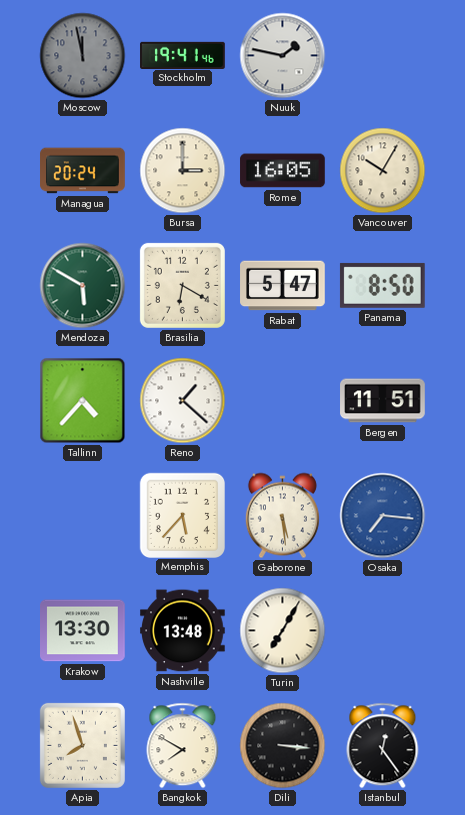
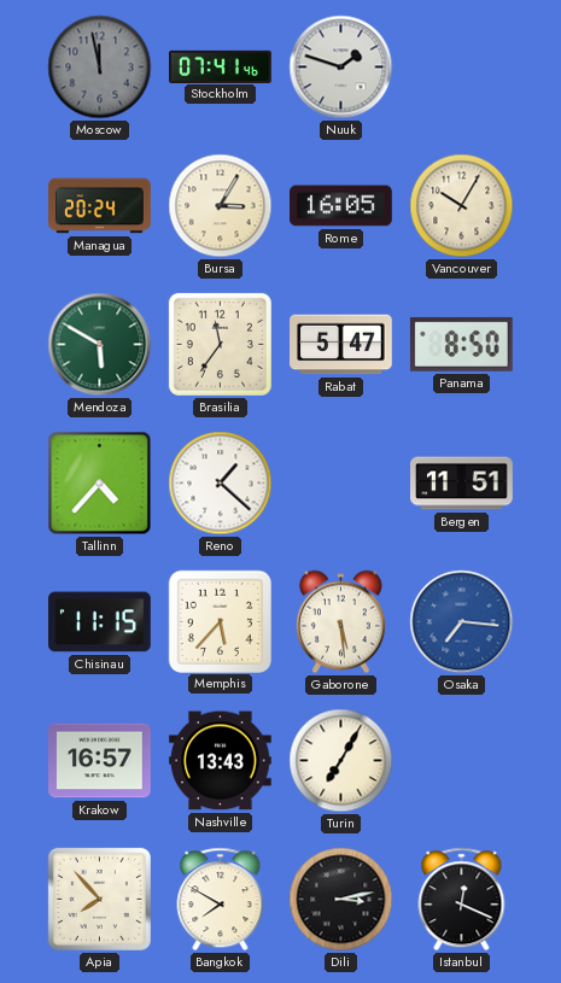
Stockholm: 19:41 -> 07:41
Nuuk: 1:47 -> 1:48
Bursa: 3:00 -> 3:05
Brasilia: 6:20 -> 11:36
Chisinau: none -> 11:15
Krakow: 13:30 -> 16:57
Nashville: 13:48 -> 13:43
Apia: 7:57 -> 7:53
Dili: 3:16 -> 3:13
Istanbul: 12:24 -> 12:19
